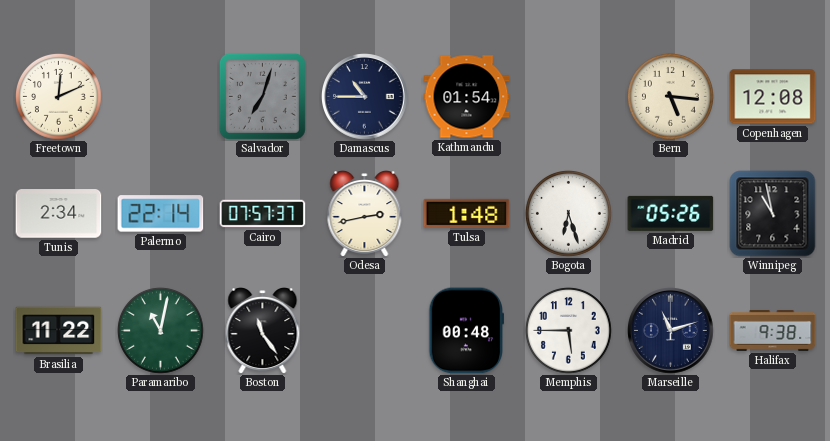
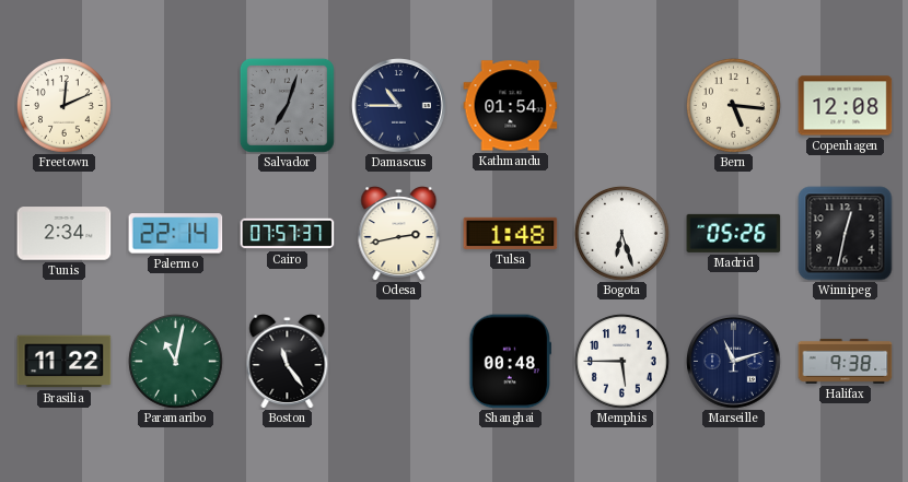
Winnipeg: 10:58 -> 12:32
